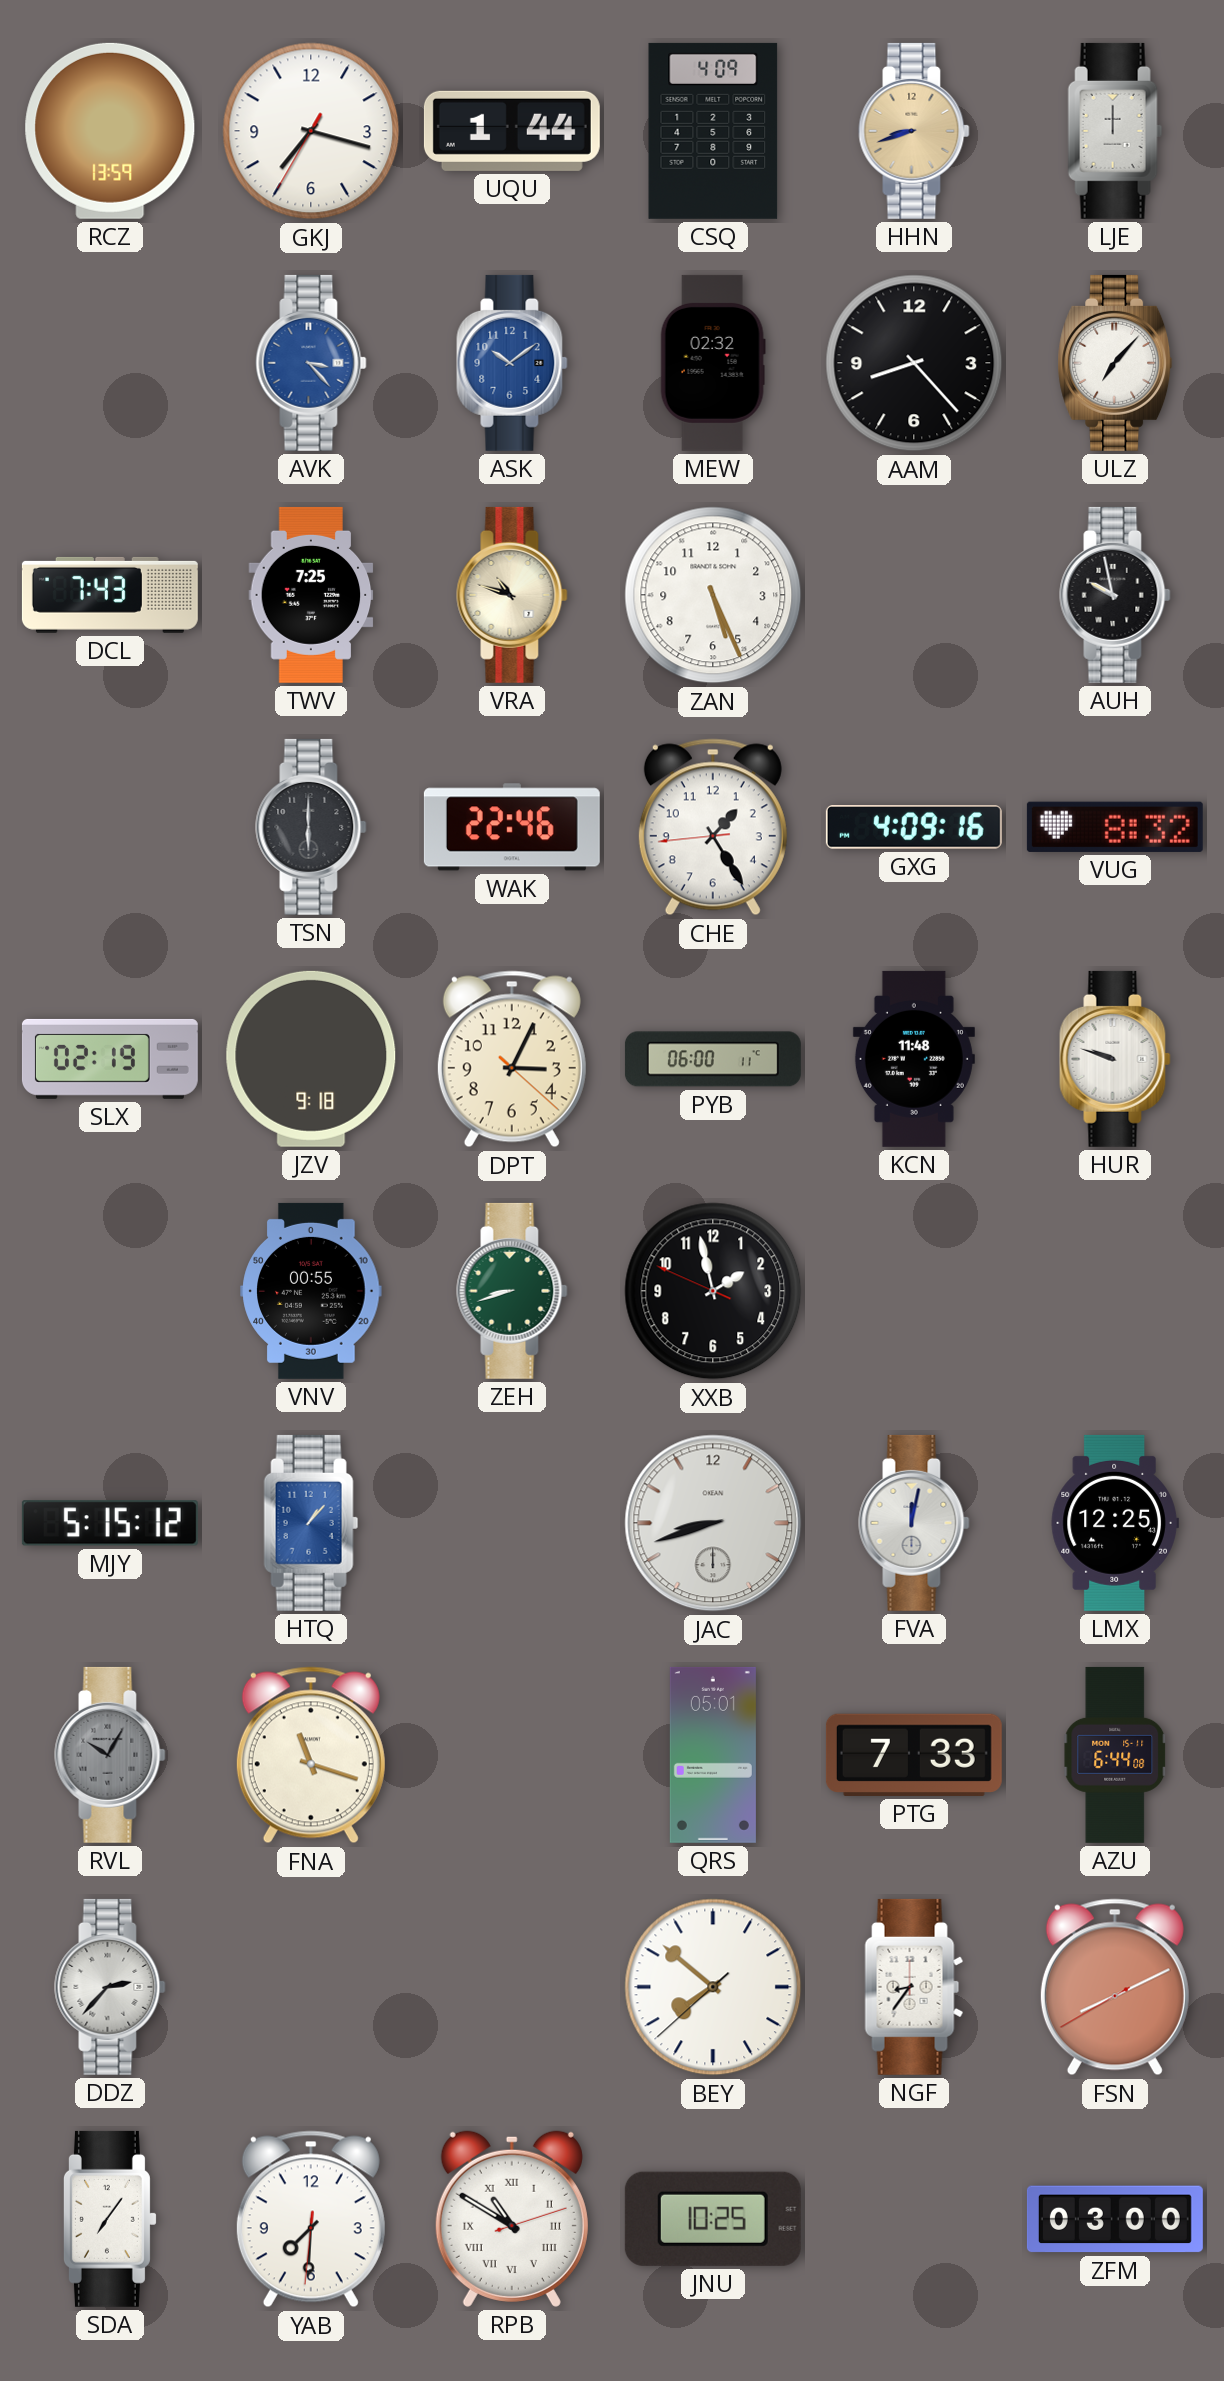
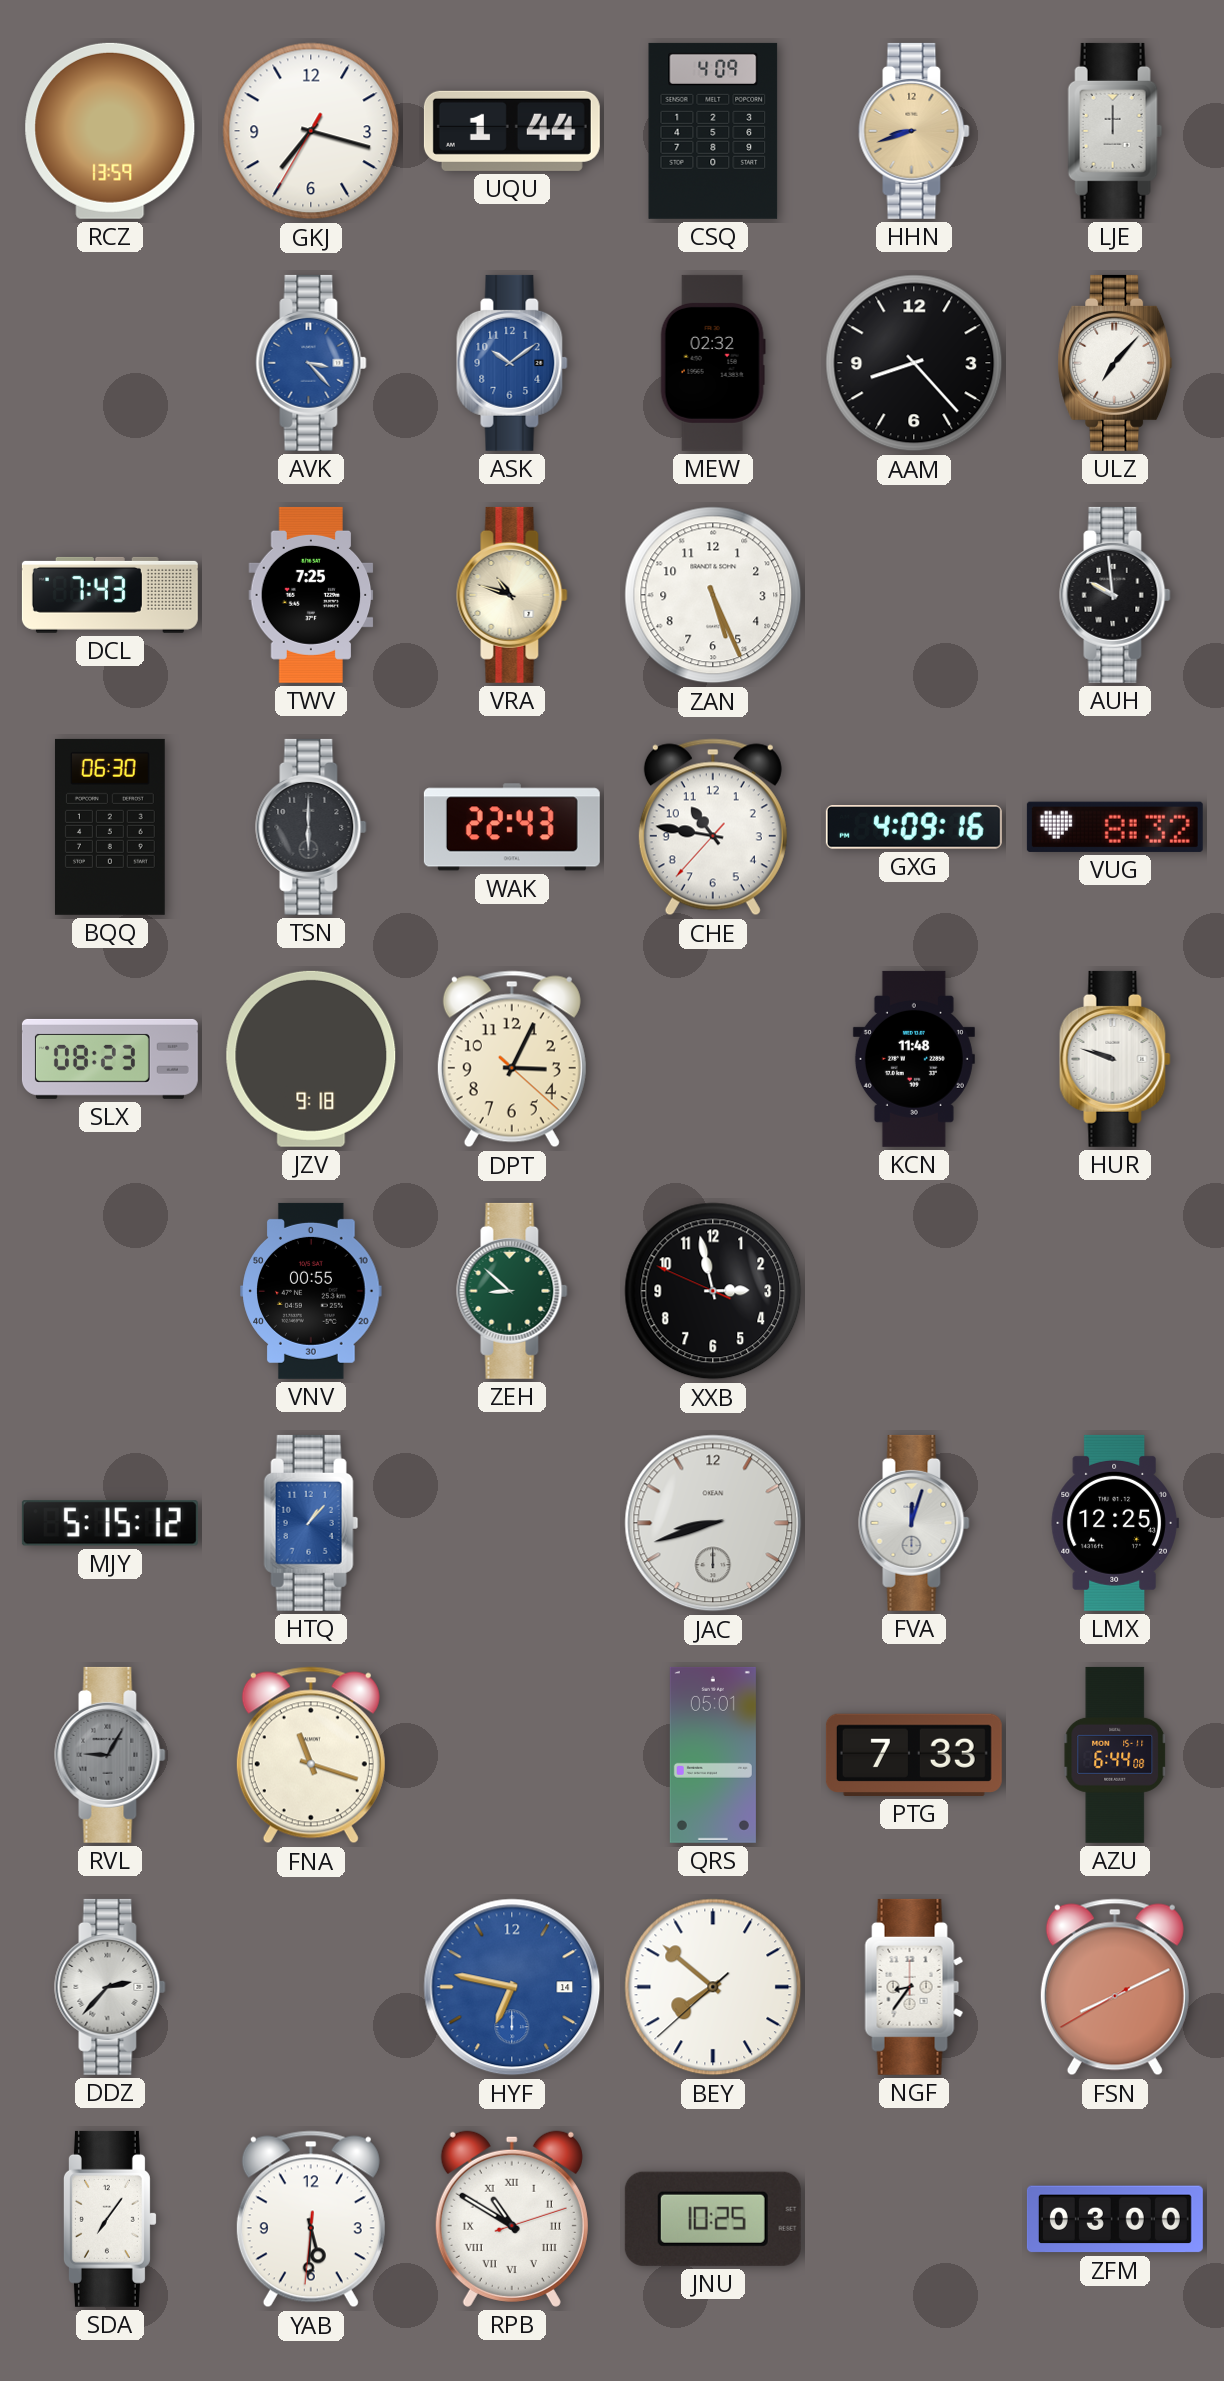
AUH: 9:58 -> 9:59
BQQ: none -> 06:30
WAK: 22:46 -> 22:43
CHE: 1:24 -> 10:46
SLX: 02:19 -> 08:23
PYB: 06:00 -> none
ZEH: 8:42 -> 8:52
XXB: 1:57 -> 2:57
FVA: 12:02 -> 12:03
RVL: 10:05 -> 9:05
HYF: none -> 6:47
YAB: 7:30 -> 5:30
